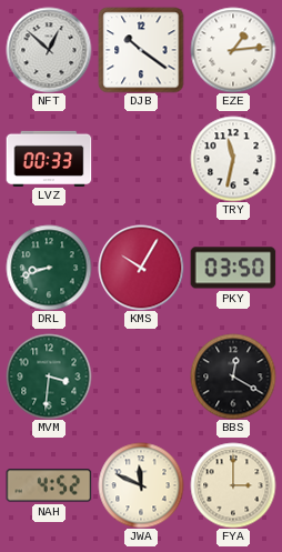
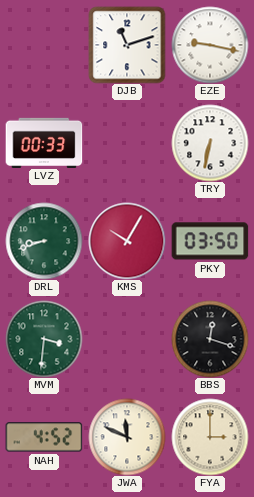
NFT: 12:52 -> none
DJB: 10:21 -> 11:12
EZE: 1:14 -> 9:17
TRY: 11:32 -> 6:32
BBS: 12:20 -> 12:18
